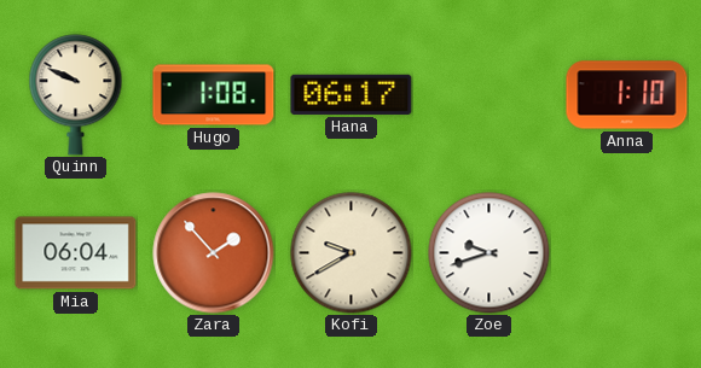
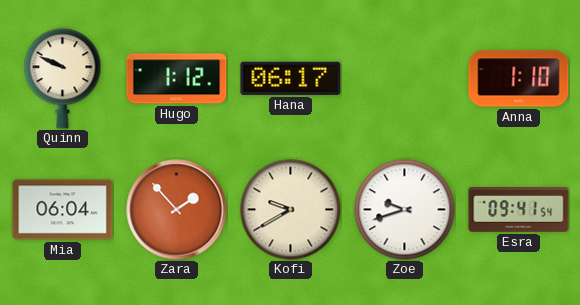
Hugo: 1:08 -> 1:12
Esra: none -> 09:41
